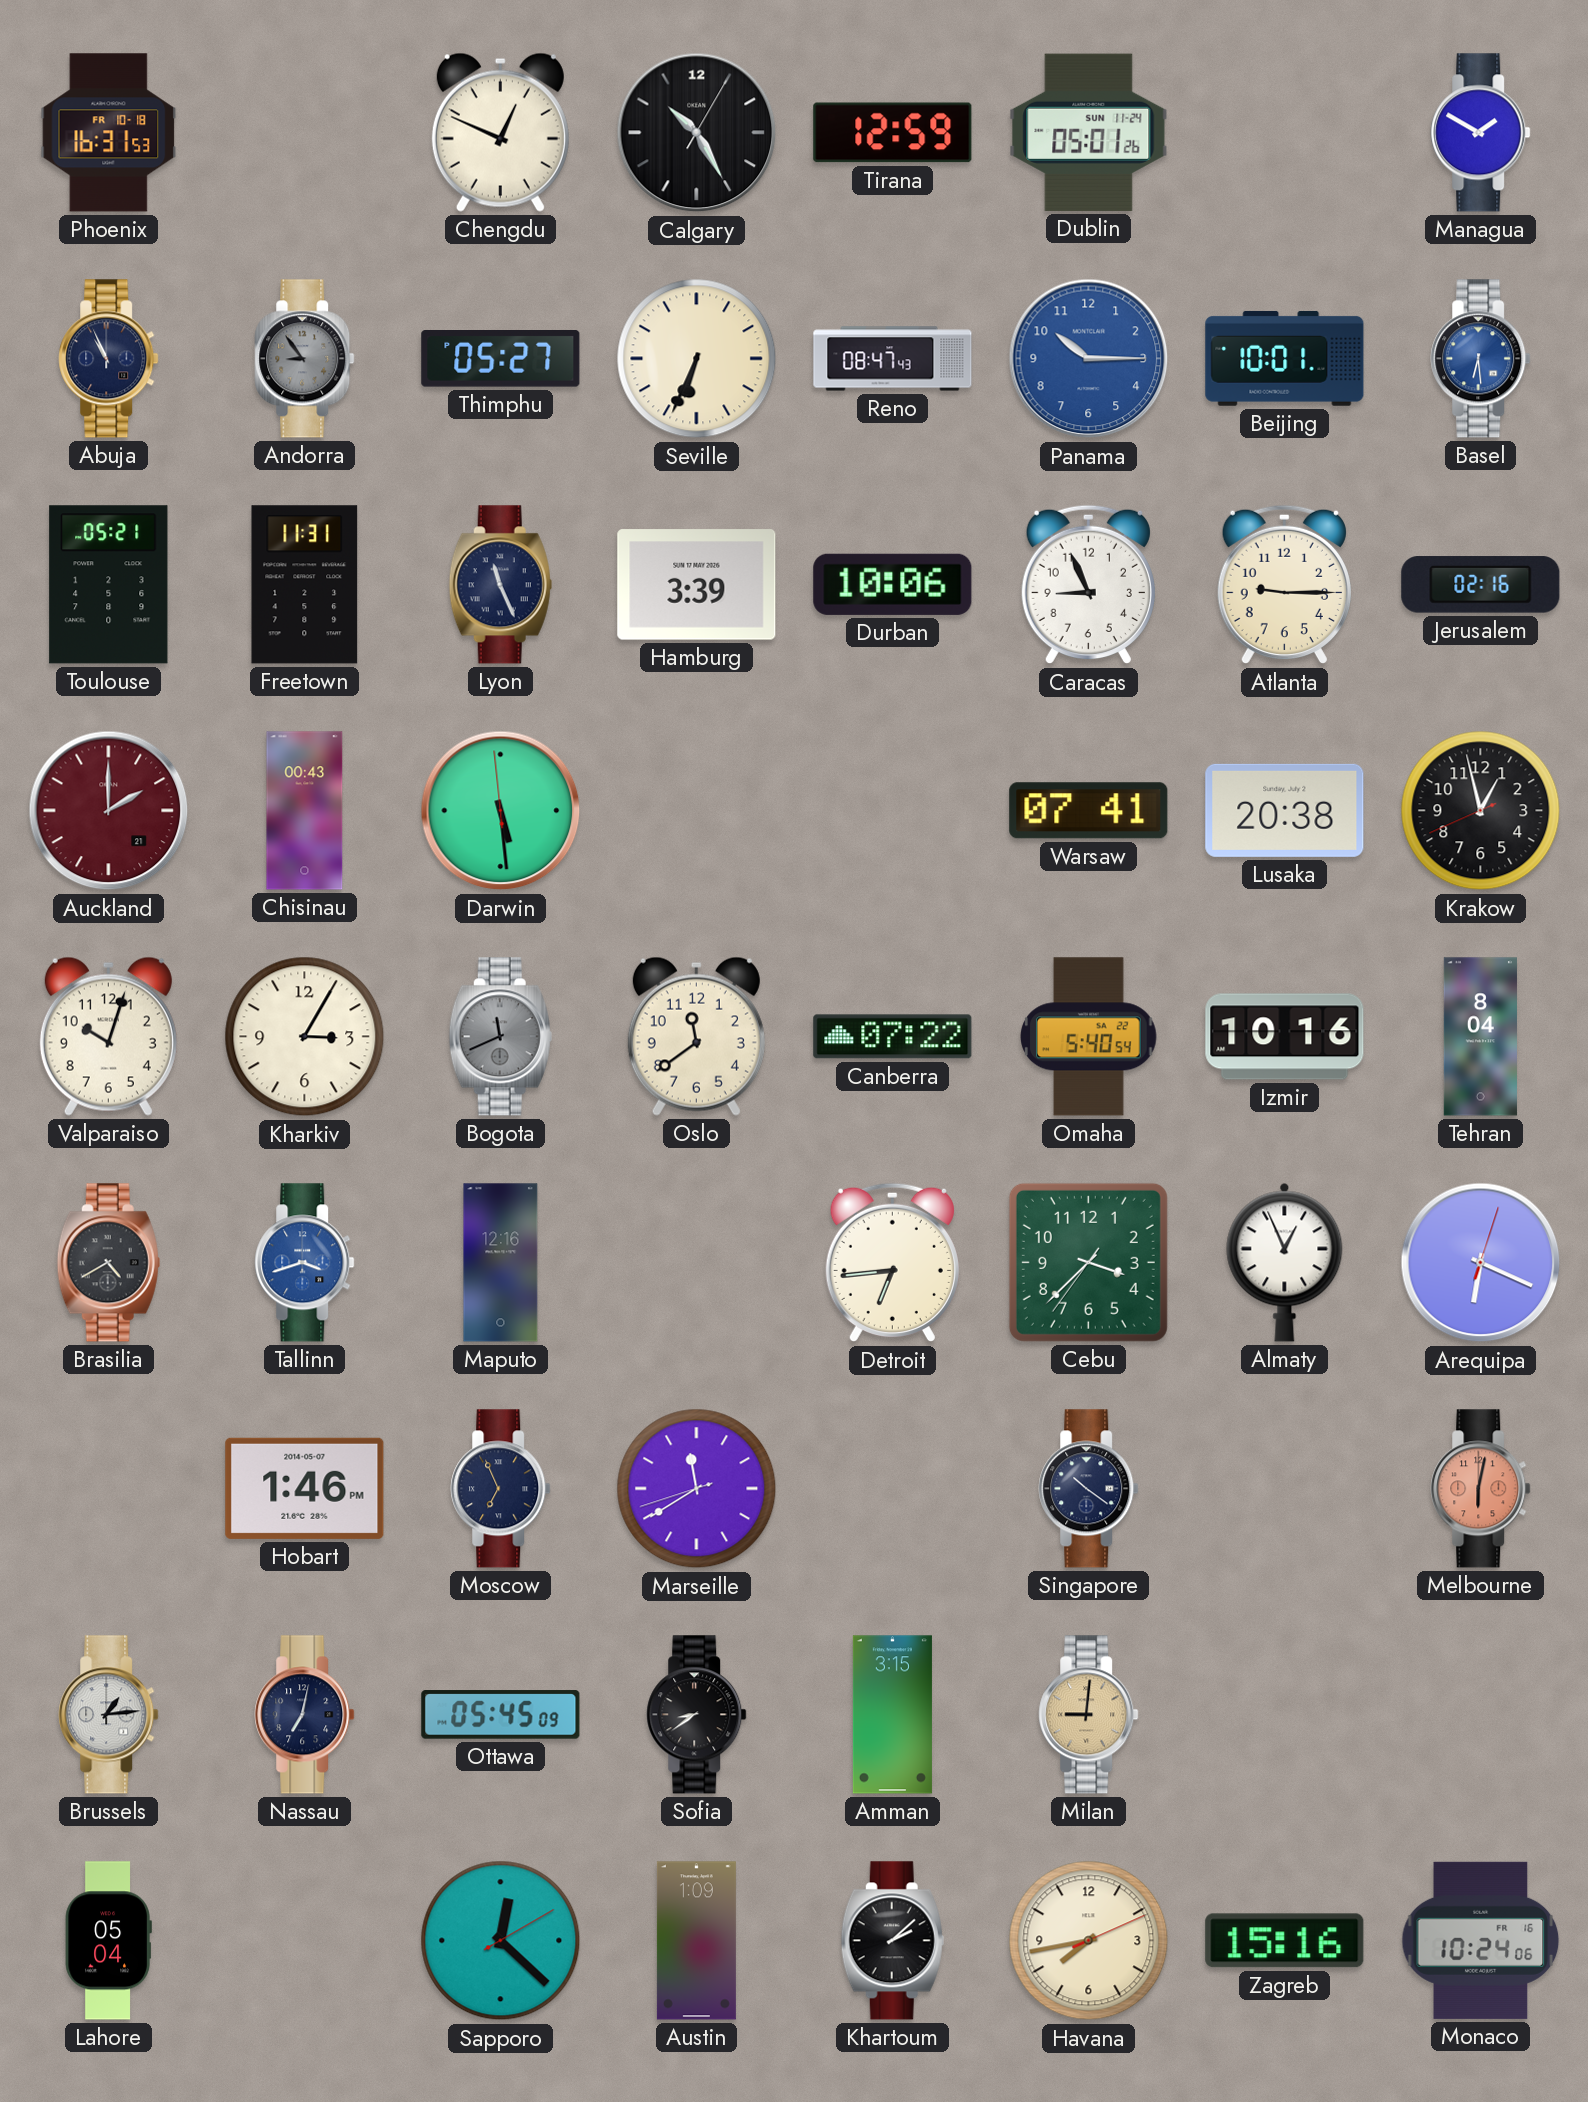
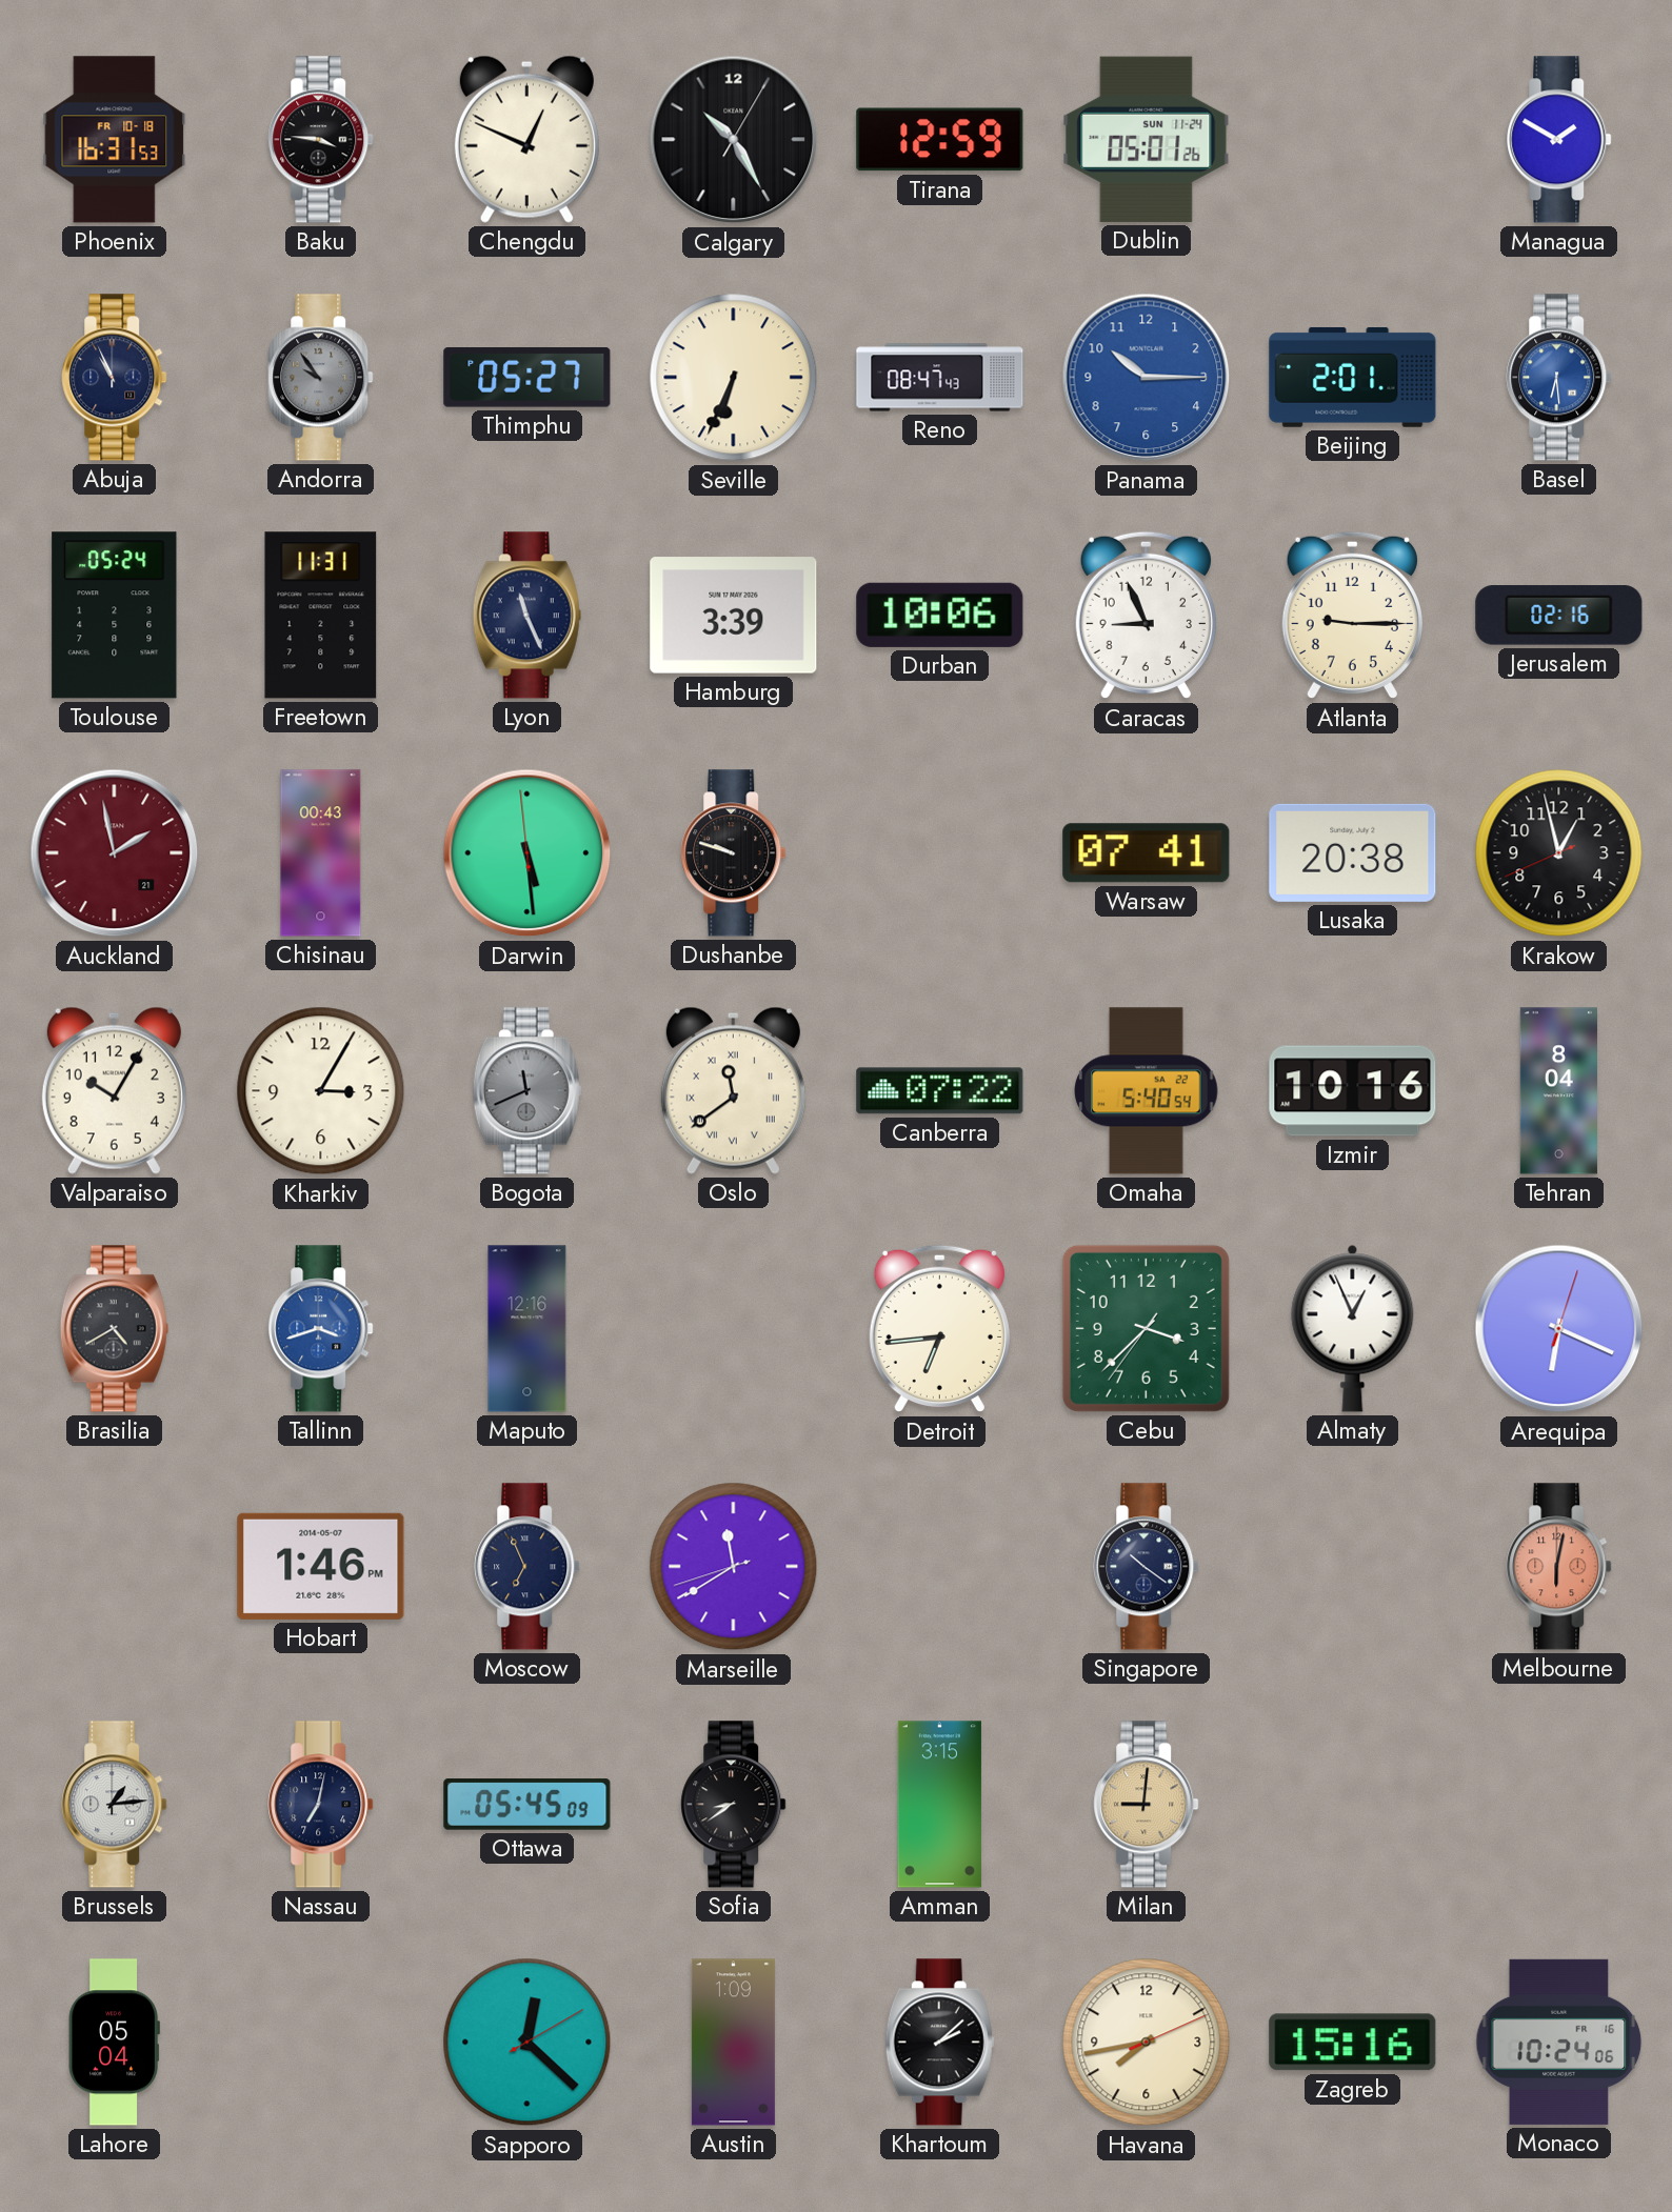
Baku: none -> 3:46
Andorra: 8:54 -> 9:54
Beijing: 10:01 -> 2:01
Toulouse: 05:21 -> 05:24
Auckland: 2:00 -> 1:58
Dushanbe: none -> 9:48
Valparaiso: 10:03 -> 10:05
Oslo numerals: Arabic -> Roman
